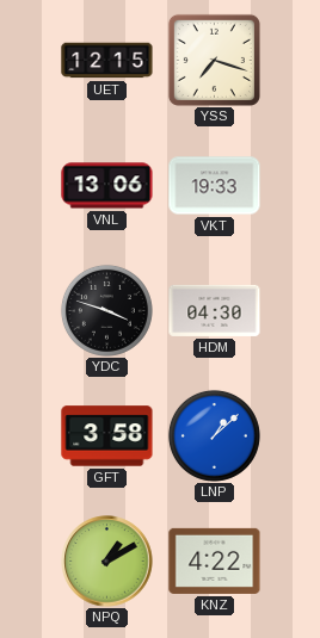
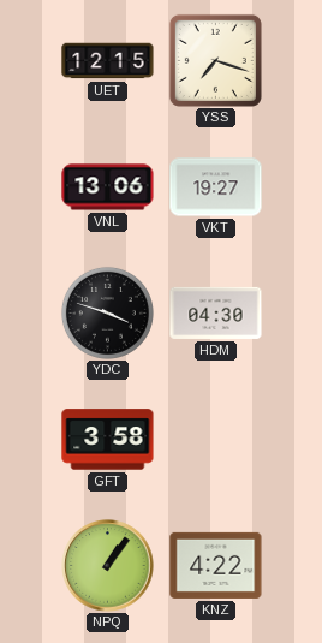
VKT: 19:33 -> 19:27
LNP: 1:08 -> none
NPQ: 1:10 -> 1:06
